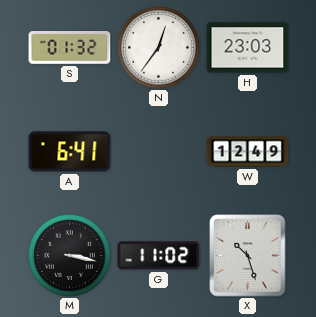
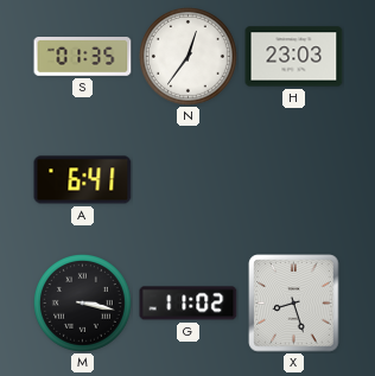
S: 01:32 -> 01:35
W: 12:49 -> none
X: 10:27 -> 8:27
